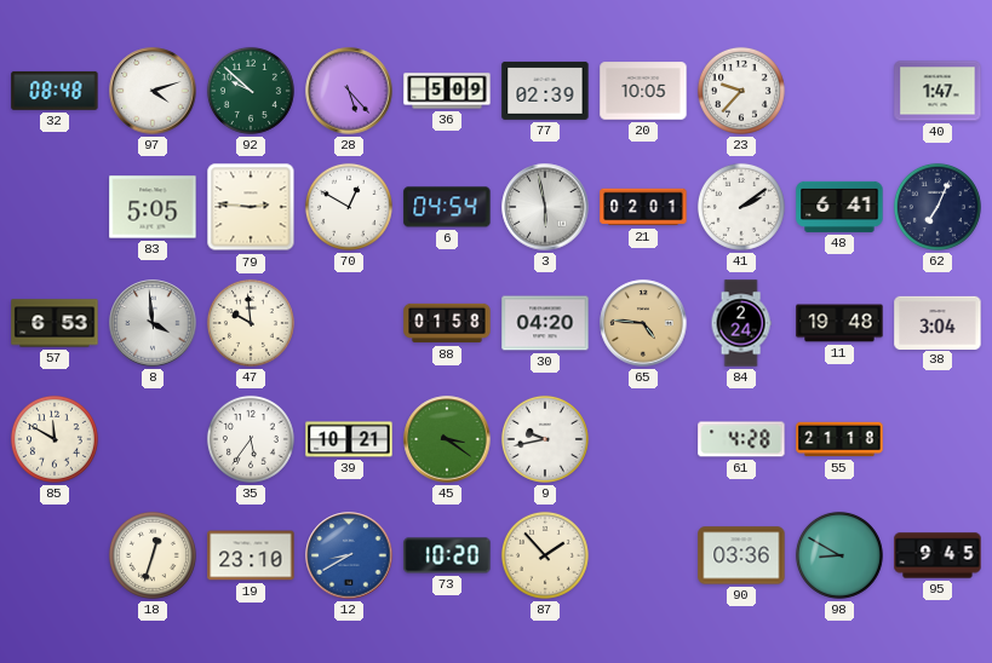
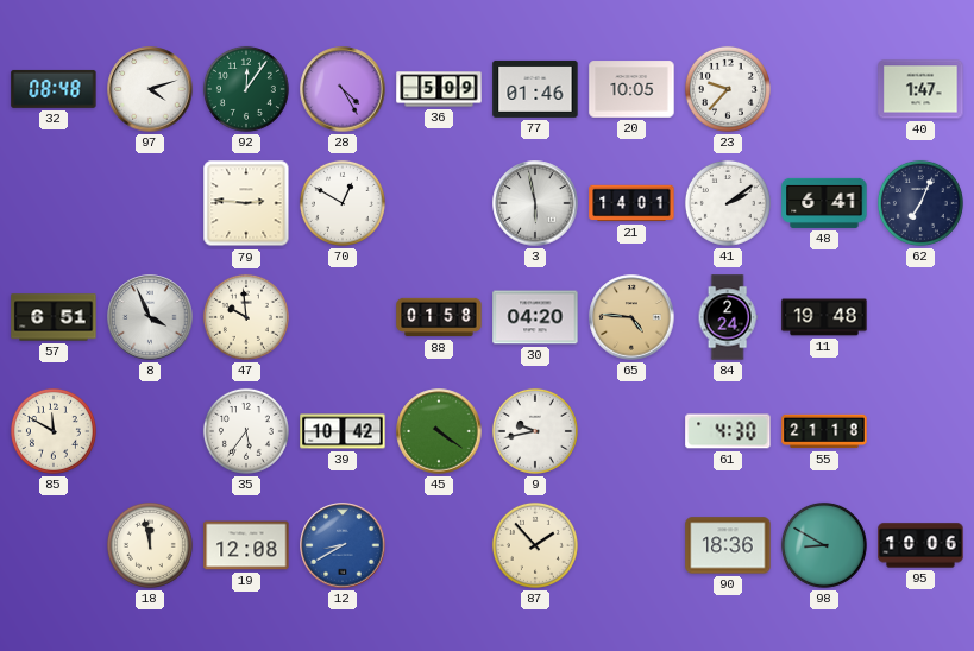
92: 9:52 -> 12:06
28: 5:23 -> 4:25
77: 02:39 -> 01:46
83: 5:05 -> none
6: 04:54 -> none
21: 02:01 -> 14:01
57: 6:53 -> 6:51
8: 3:59 -> 3:56
38: 3:04 -> none
39: 10:21 -> 10:42
45: 3:21 -> 4:21
61: 4:28 -> 4:30
18: 12:33 -> 11:58
19: 23:10 -> 12:08
73: 10:20 -> none
90: 03:36 -> 18:36
95: 9:45 -> 10:06
